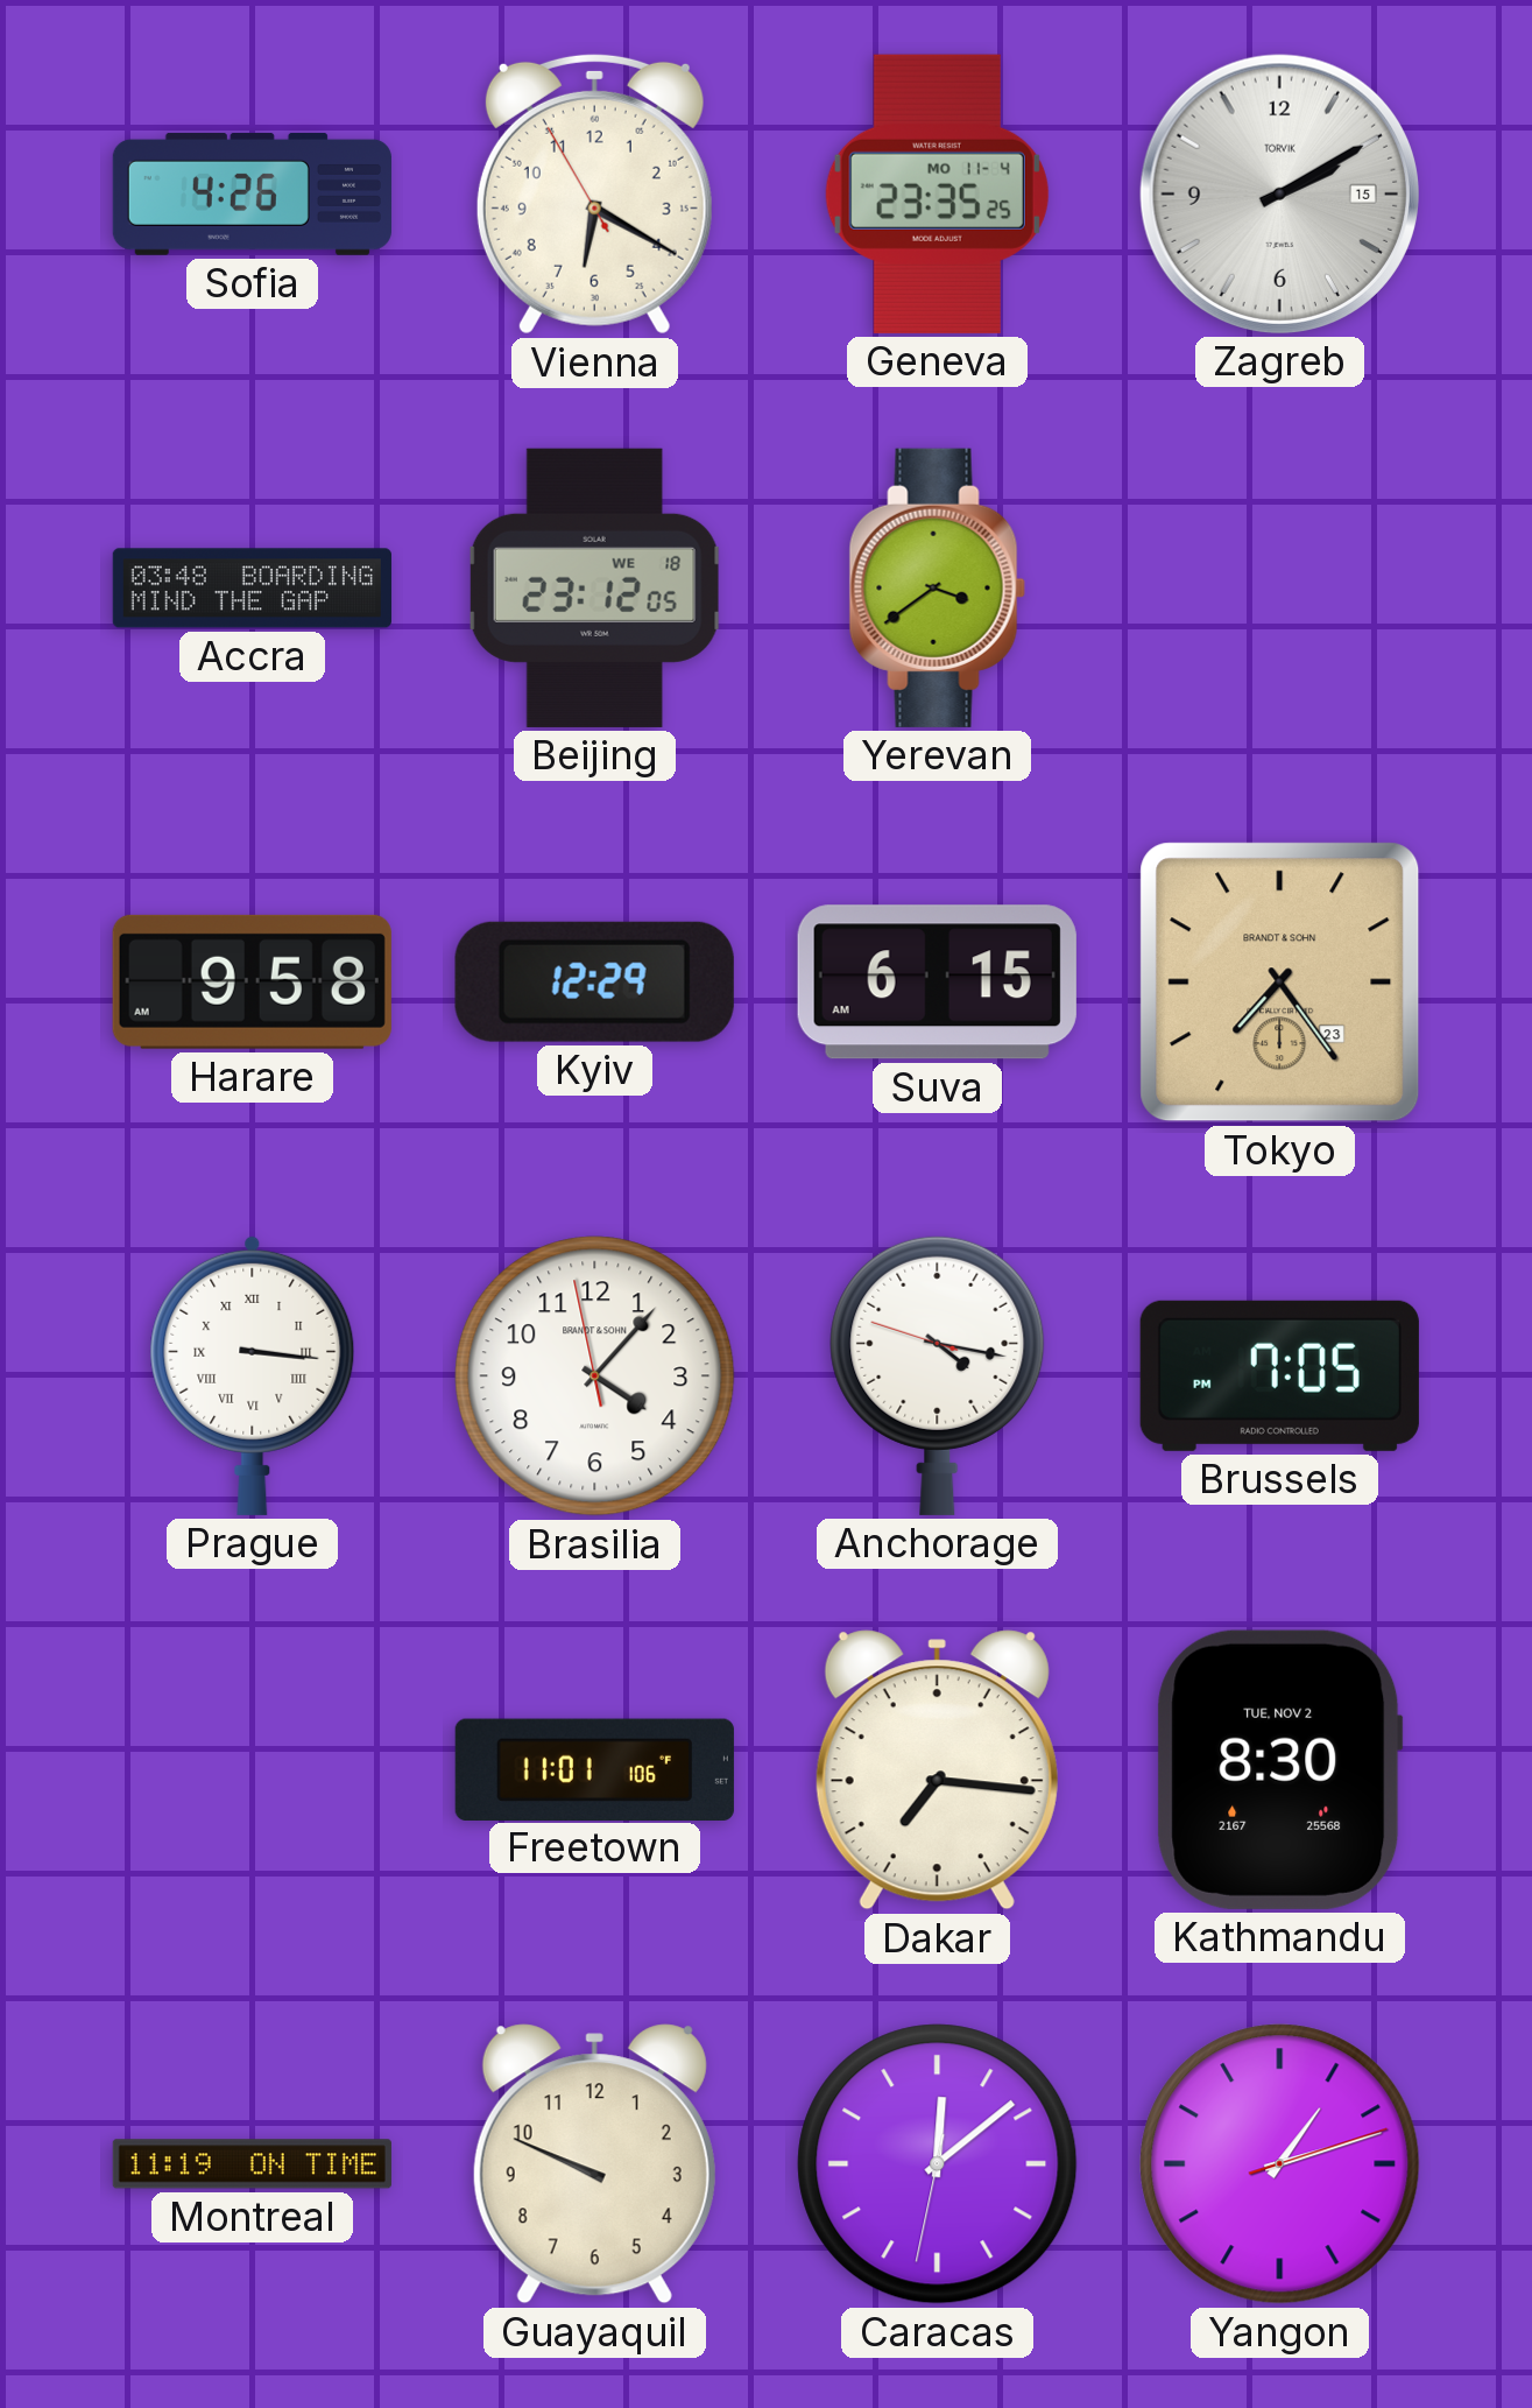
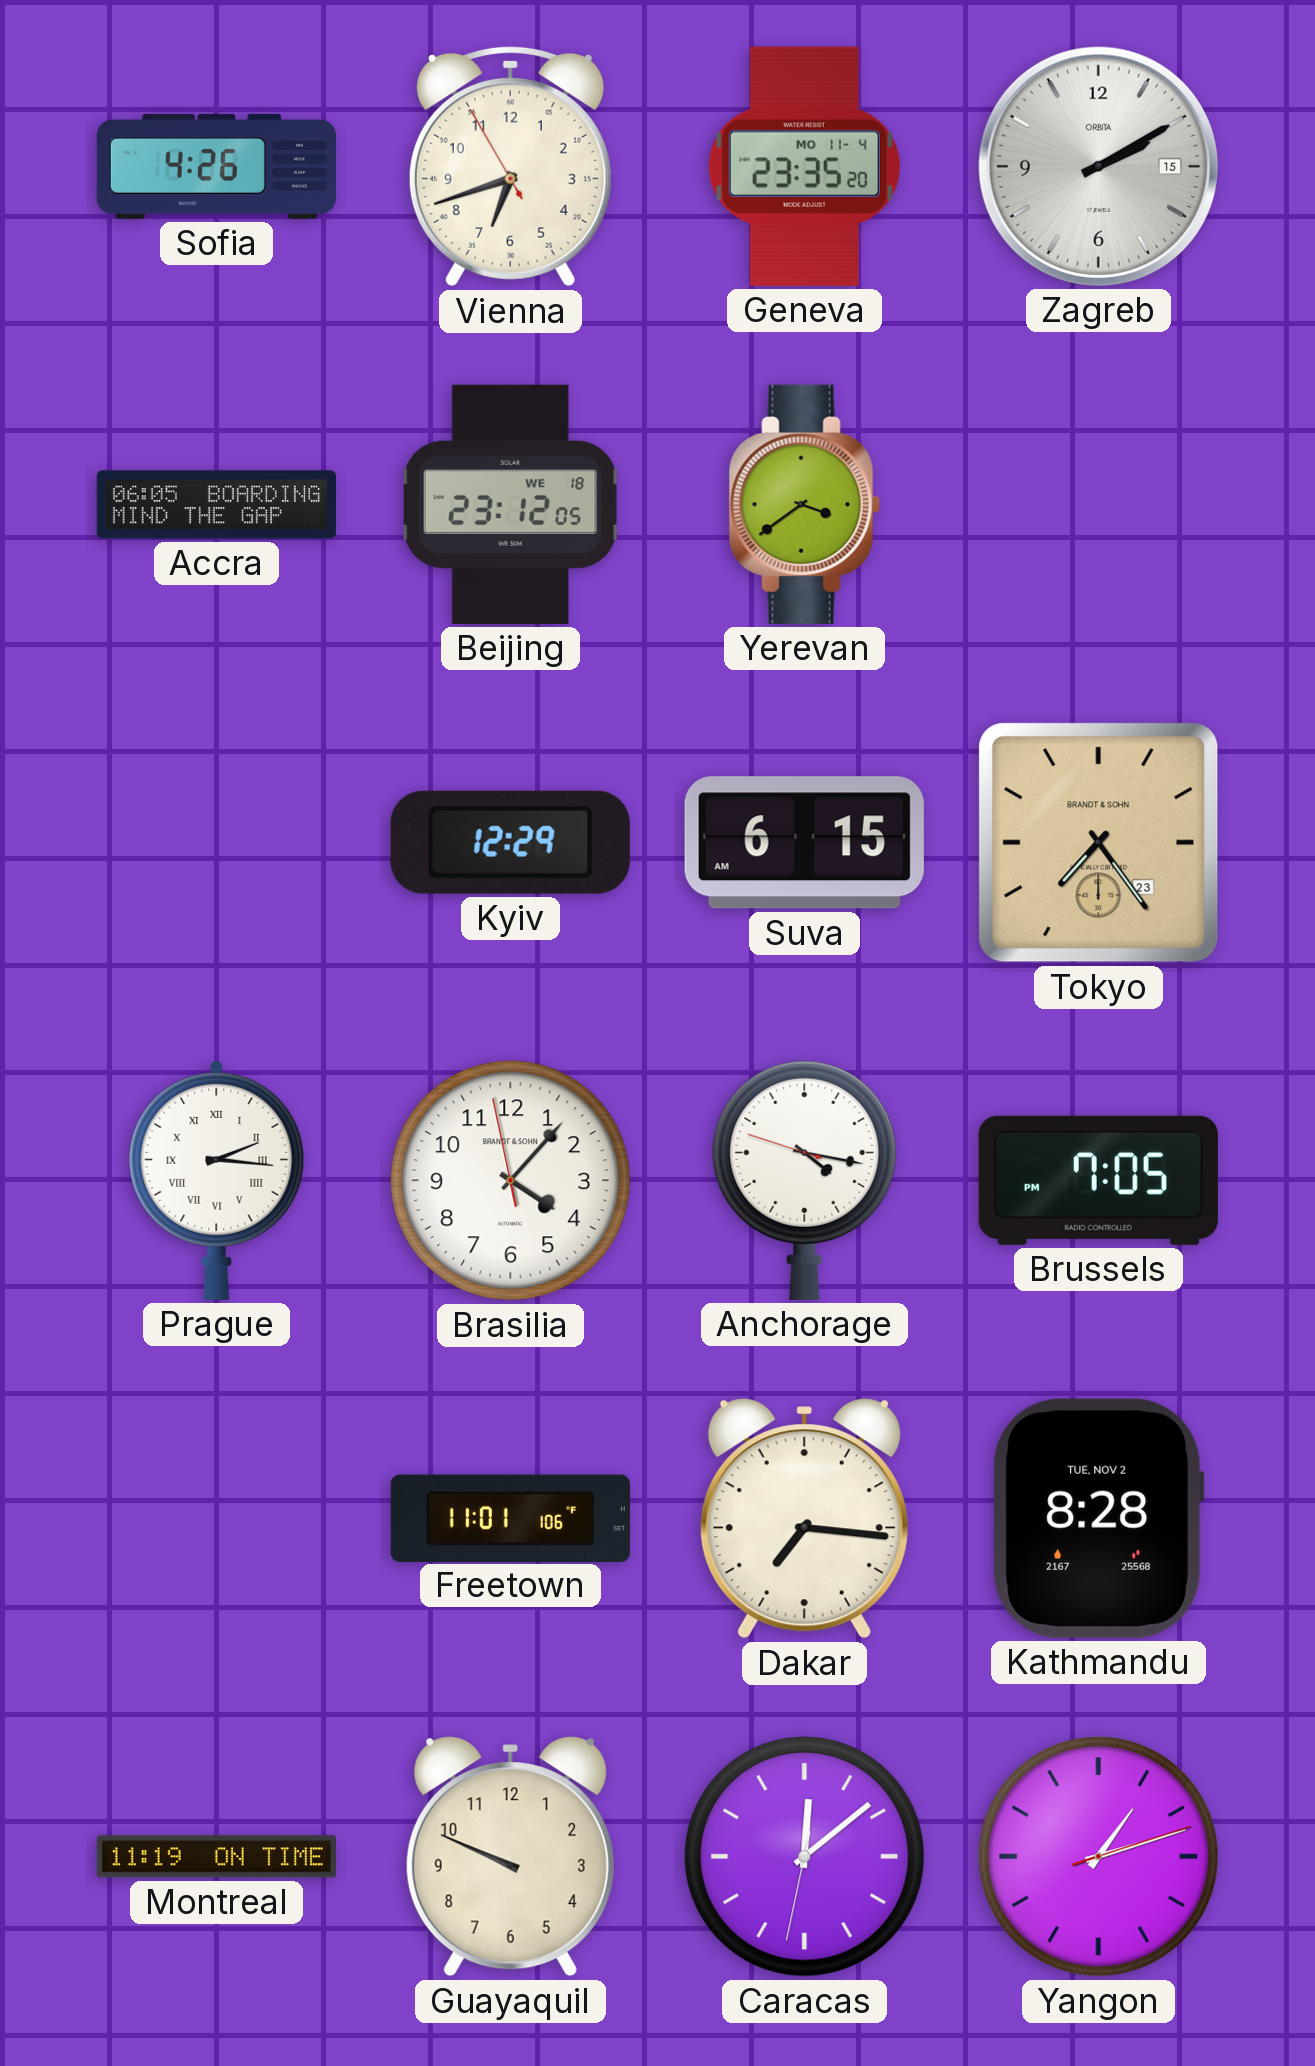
Vienna: 6:19 -> 6:41
Geneva: 23:35:25 -> 23:35:20
Zagreb brand: TORVIK -> ORBITA
Accra: 03:48 -> 06:05
Harare: 9:58 -> none
Prague: 3:16 -> 2:16
Kathmandu: 8:30 -> 8:28
